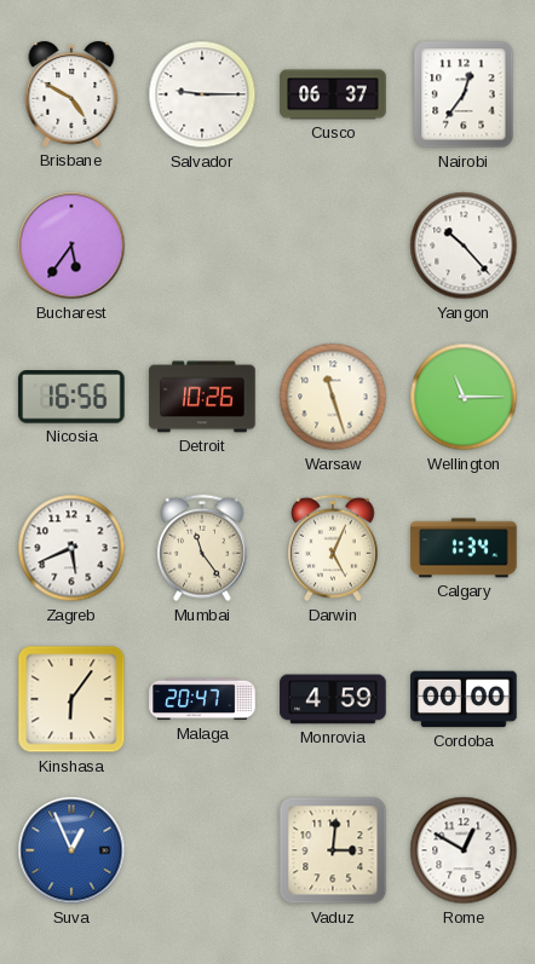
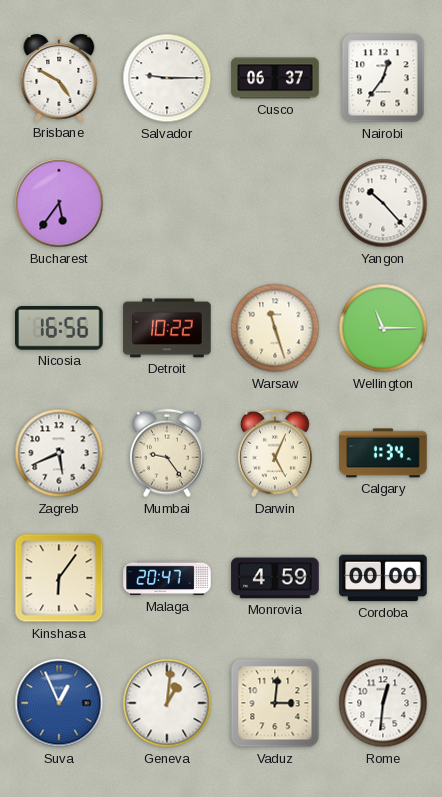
Detroit: 10:26 -> 10:22
Mumbai: 11:24 -> 9:24
Geneva: none -> 1:01
Rome: 12:50 -> 12:31
